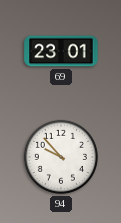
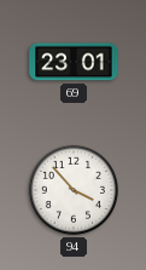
94: 9:53 -> 3:53
